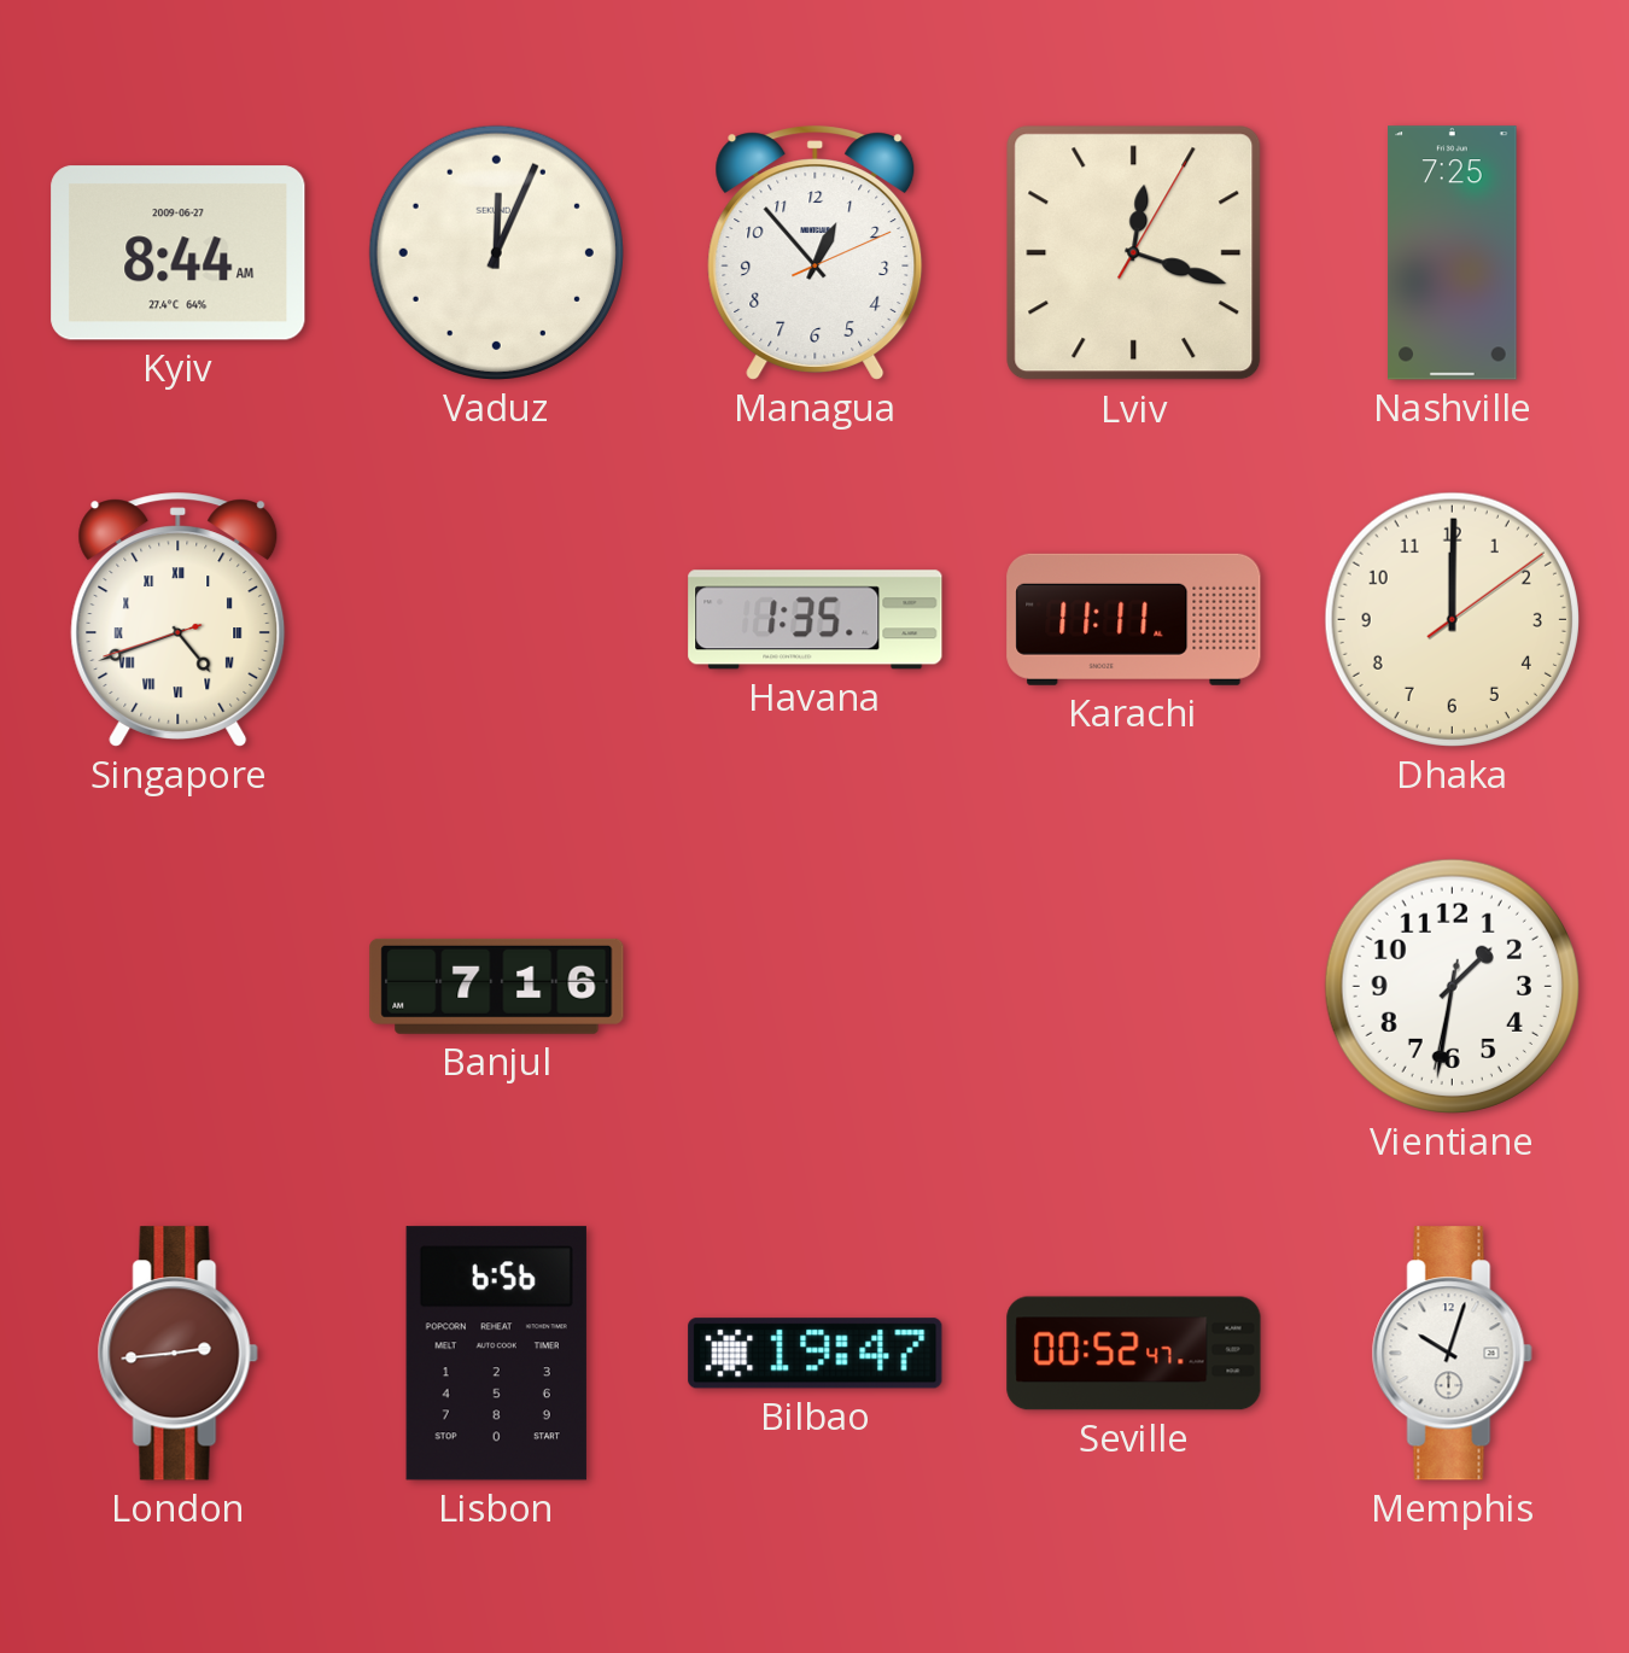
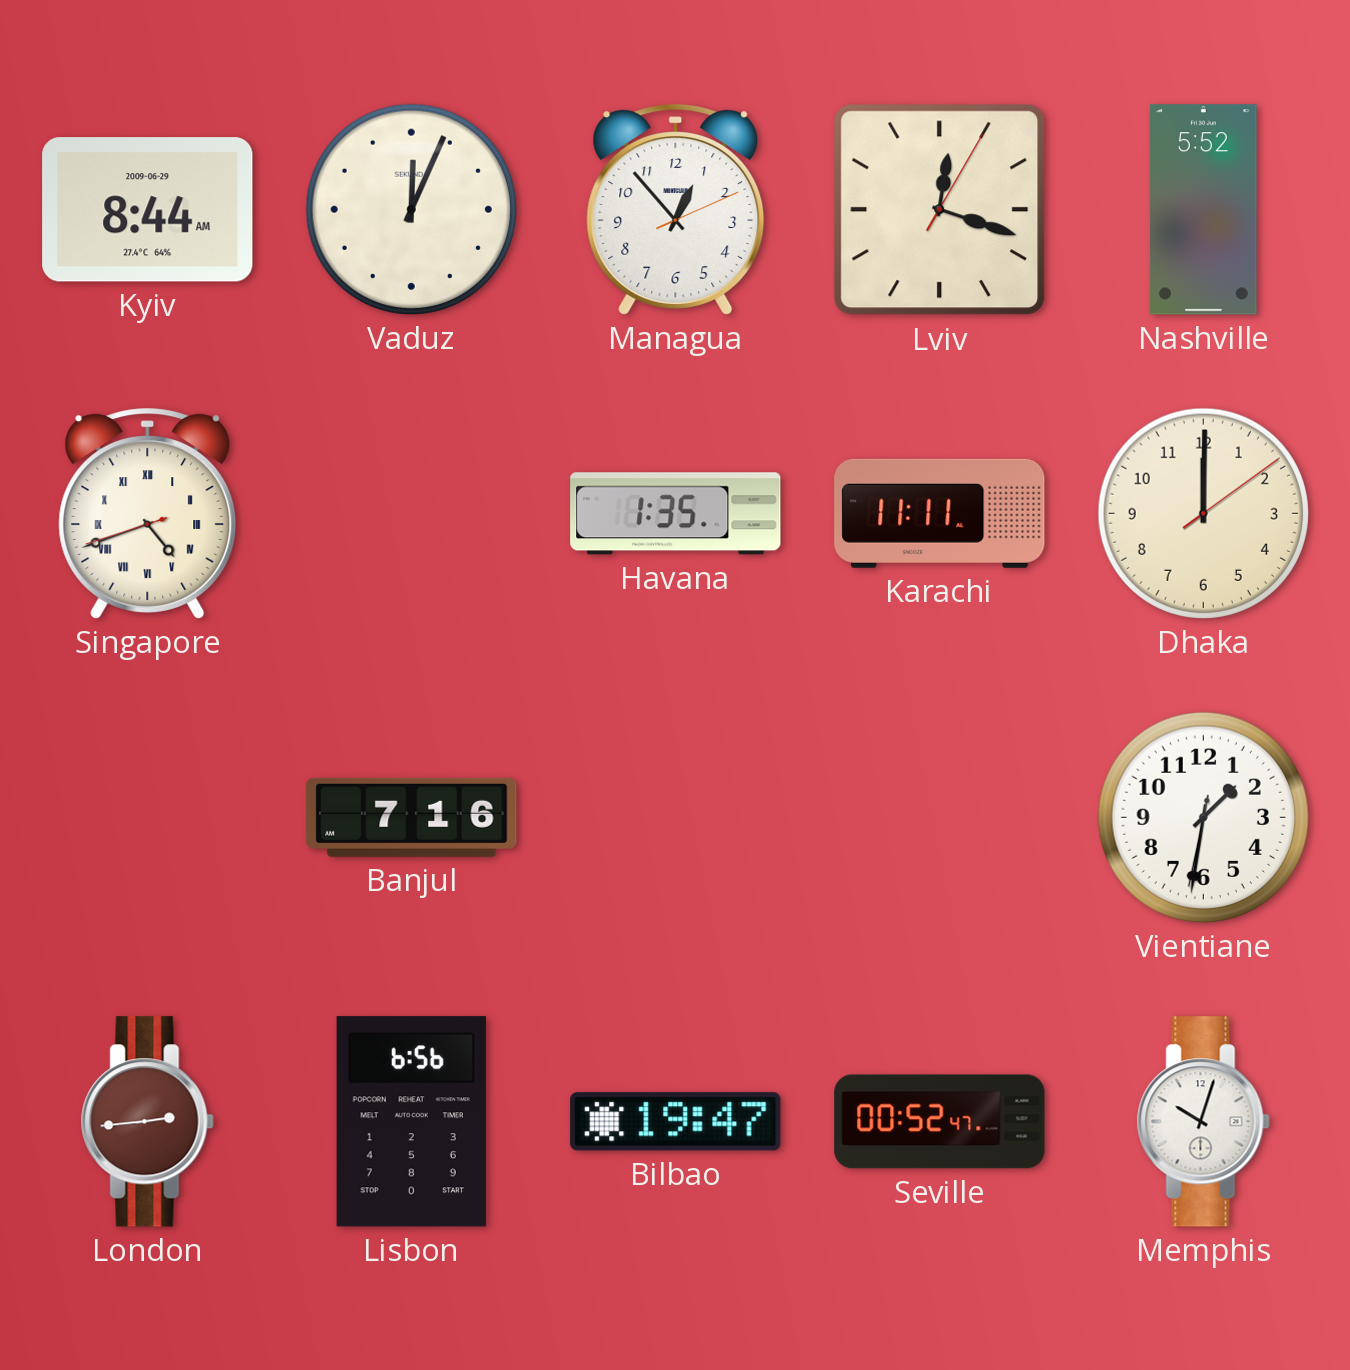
Kyiv date: 2009-06-27 -> 2009-06-29
Nashville: 7:25 -> 5:52
